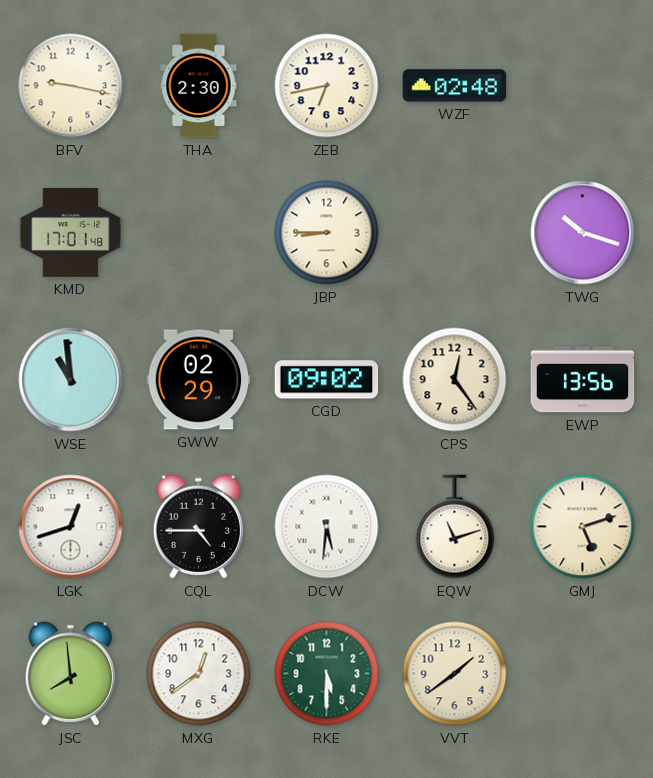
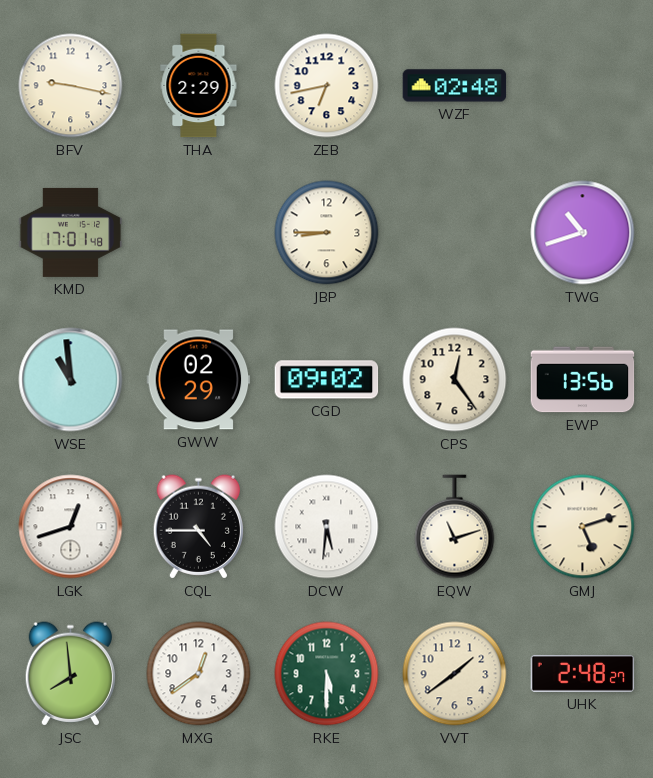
THA: 2:30 -> 2:29
TWG: 10:18 -> 10:42
UHK: none -> 2:48
